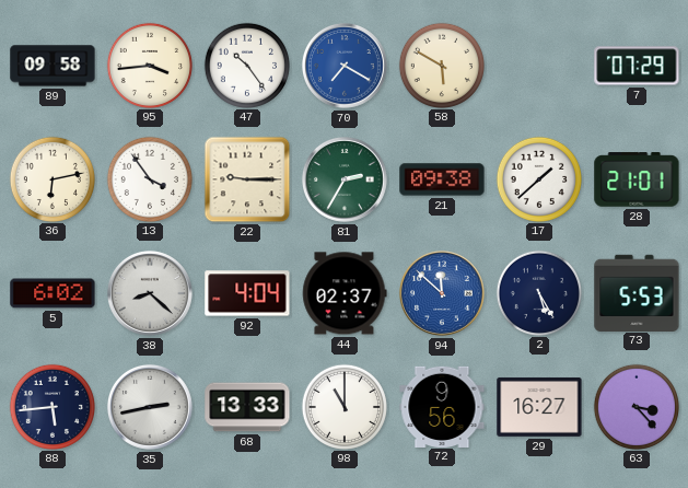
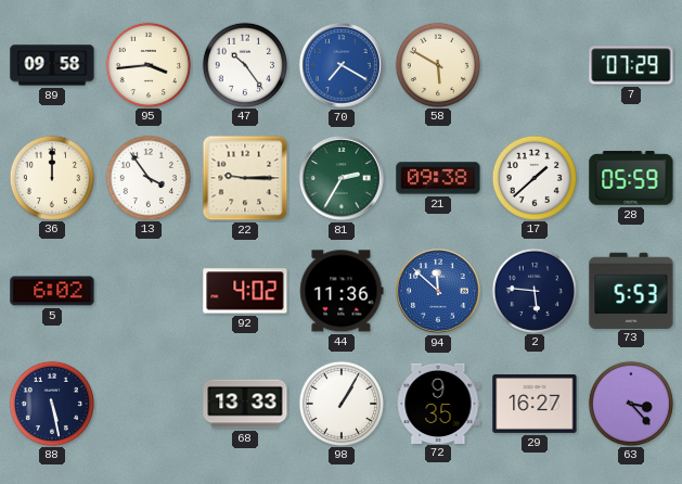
36: 6:13 -> 12:00
28: 21:01 -> 05:59
38: 8:22 -> none
92: 4:04 -> 4:02
44: 02:37 -> 11:36
2: 5:25 -> 5:46
88: 5:44 -> 5:28
35: 2:43 -> none
98: 11:00 -> 1:05
72: 9:56 -> 9:35
